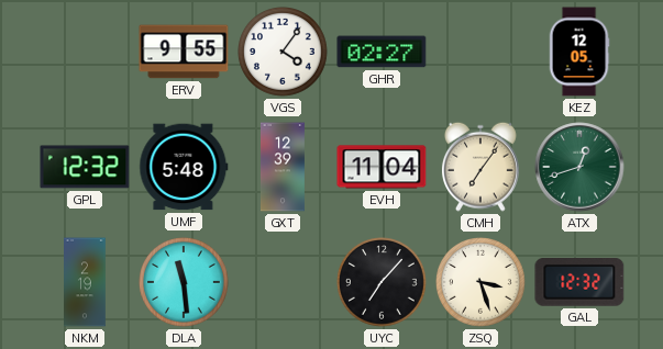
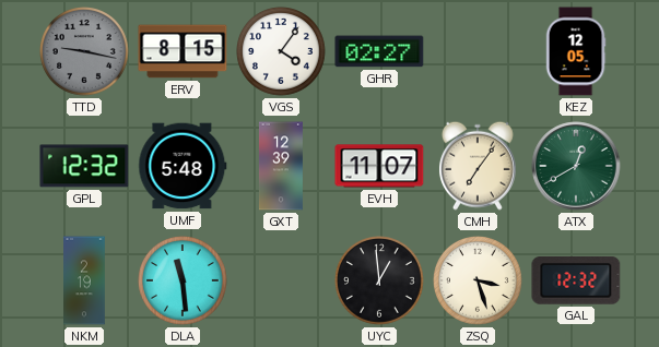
TTD: none -> 9:17
ERV: 9:55 -> 8:15
EVH: 11:04 -> 11:07
ATX: 12:42 -> 12:40
UYC: 7:07 -> 12:59
